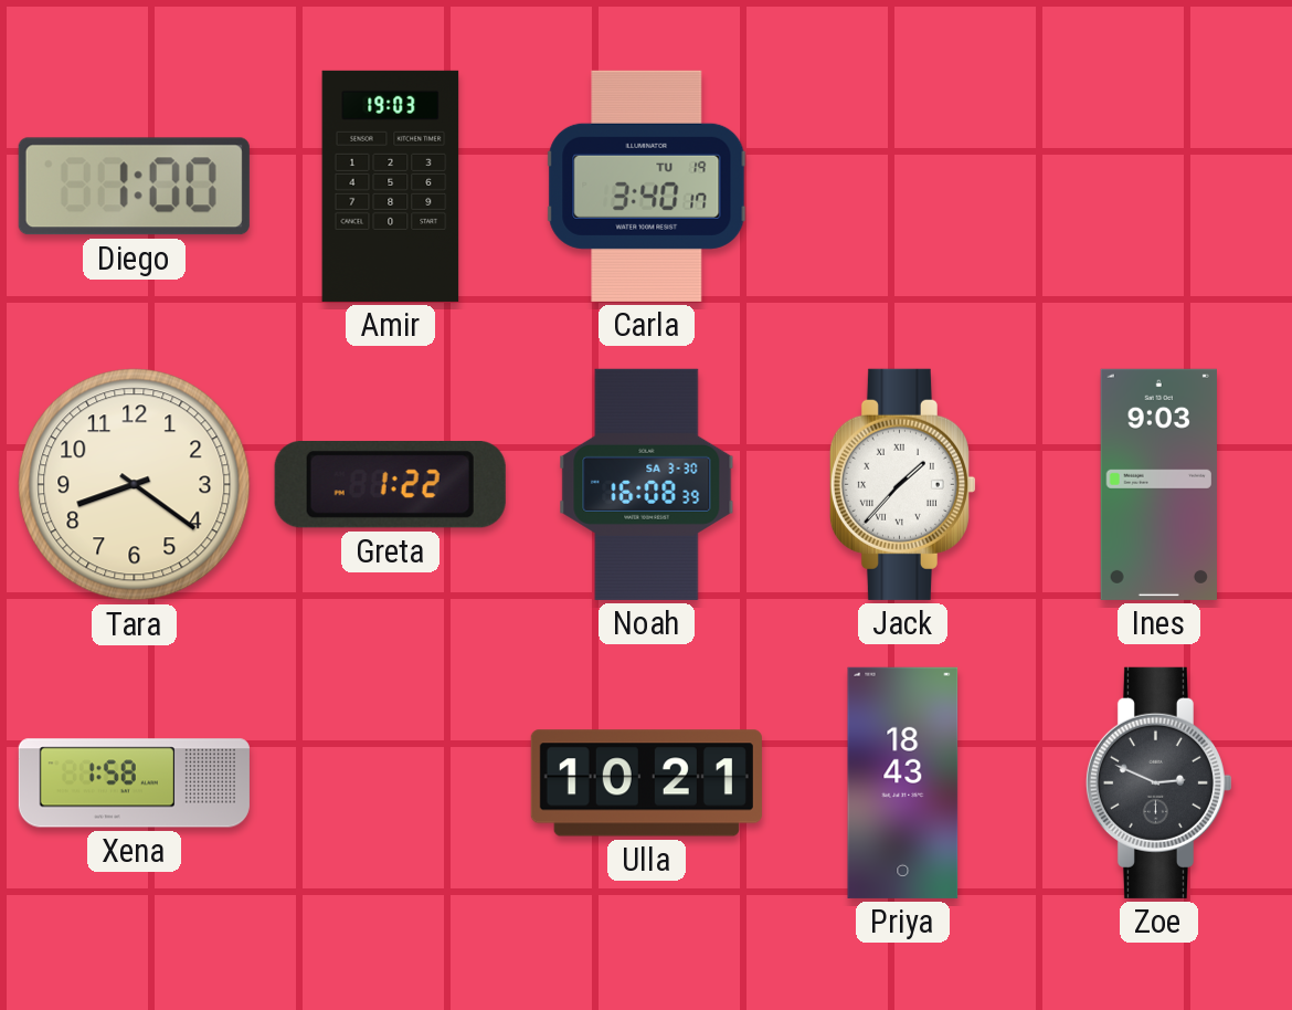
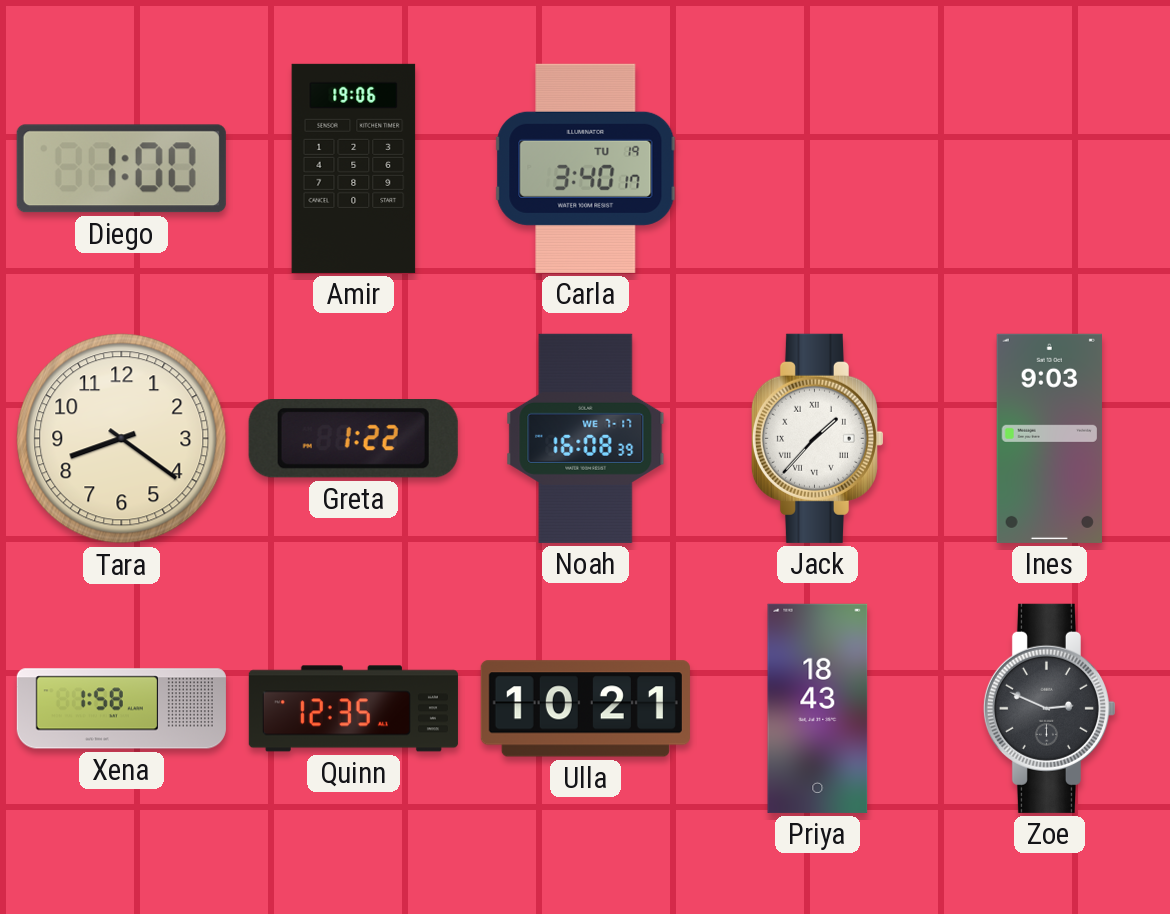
Amir: 19:03 -> 19:06
Noah date: SA 3-30 -> WE 7-17
Quinn: none -> 12:35
